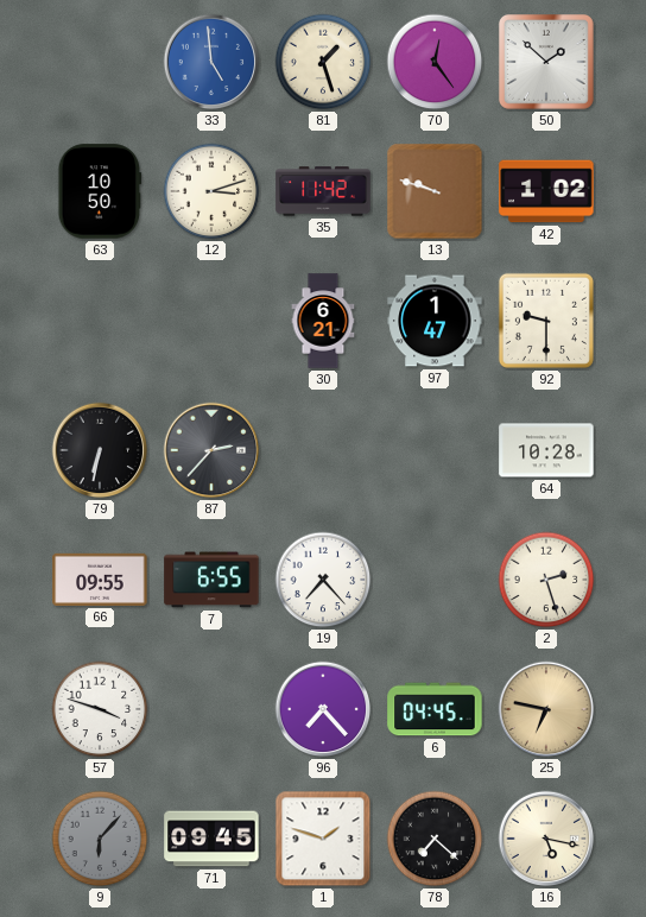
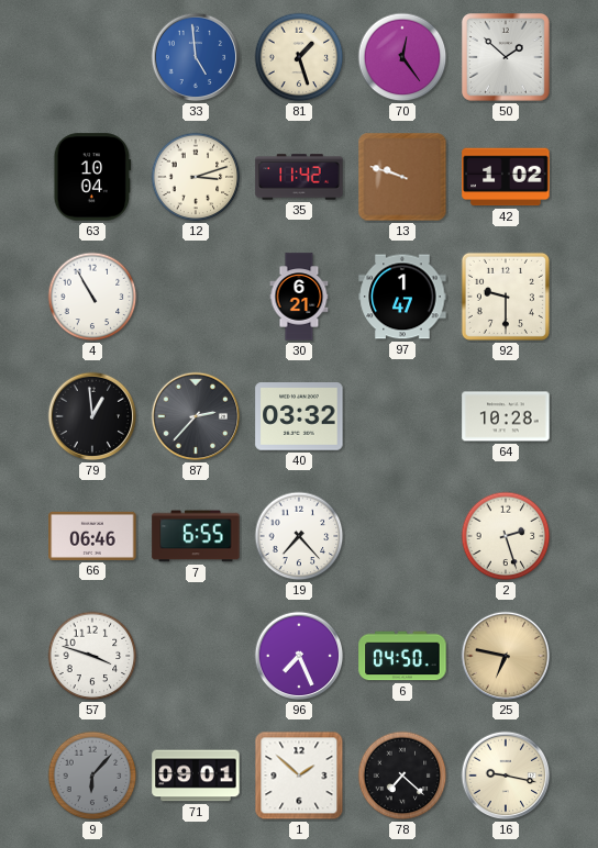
63: 10:50 -> 10:04
4: none -> 10:55
79: 6:32 -> 12:59
40: none -> 03:32
66: 09:55 -> 06:46
96: 7:23 -> 7:26
6: 04:45 -> 04:50
71: 09:45 -> 09:01
1: 1:48 -> 1:52
16: 5:17 -> 9:17
